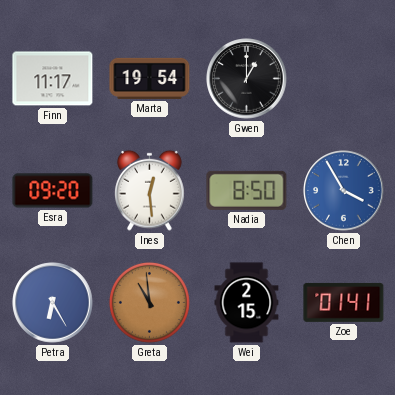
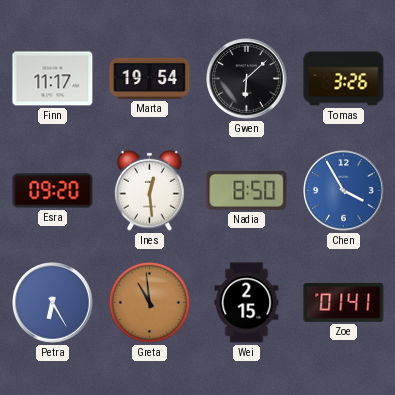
Gwen: 1:00 -> 6:08
Tomas: none -> 3:26
